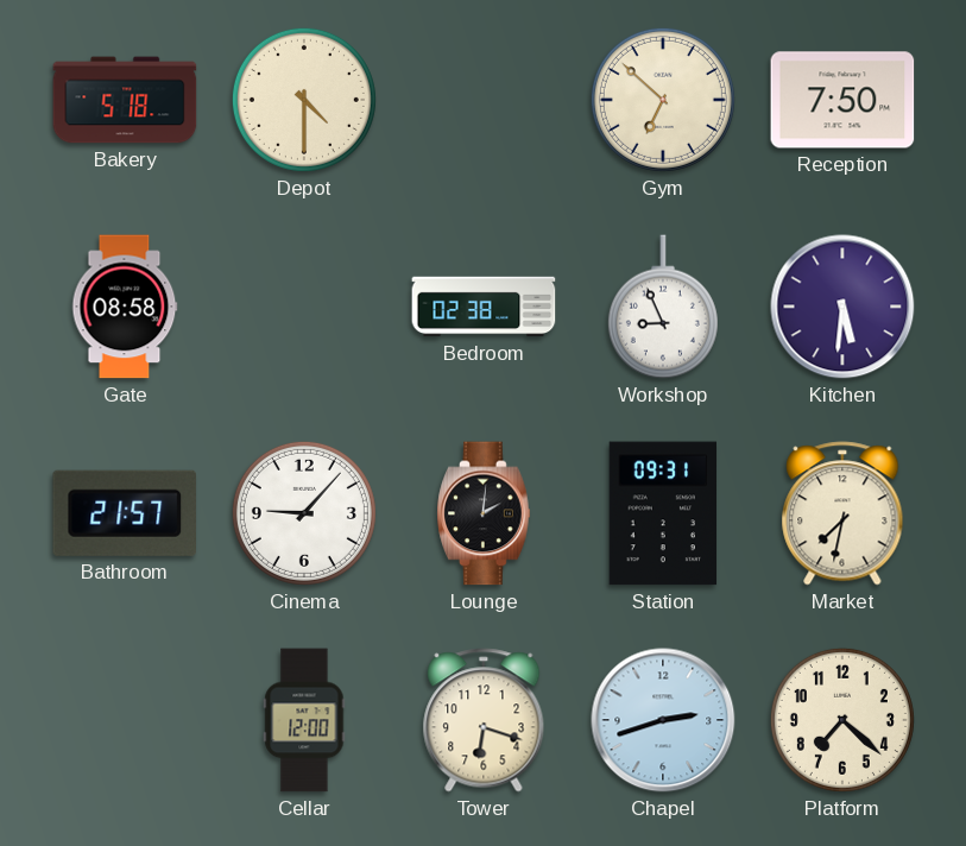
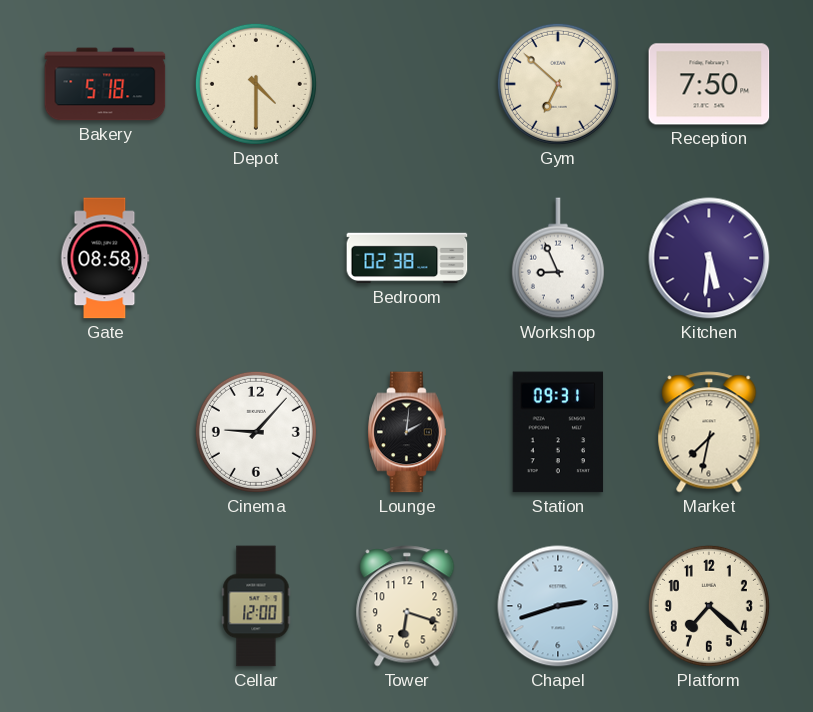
Bathroom: 21:57 -> none
